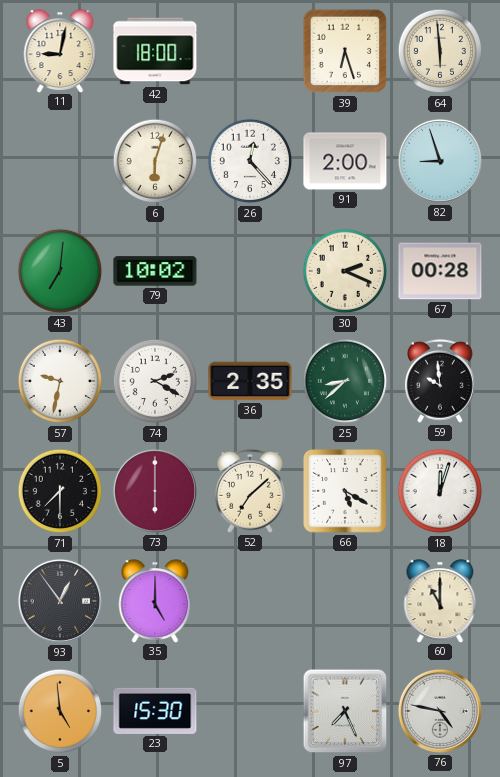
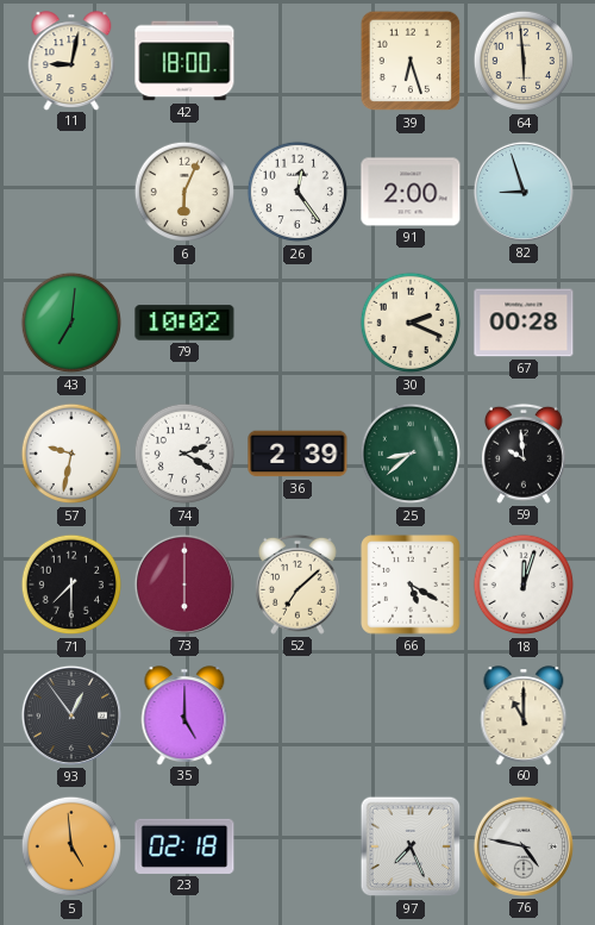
6: 6:03 -> 6:04
26: 12:23 -> 12:24
36: 2:35 -> 2:39
23: 15:30 -> 02:18
